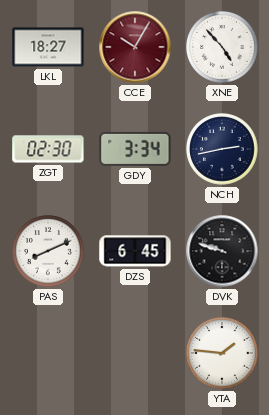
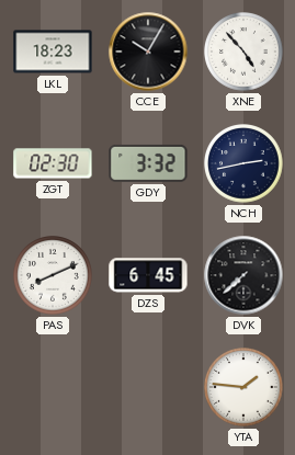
LKL: 18:27 -> 18:23
CCE dial: burgundy -> black
GDY: 3:34 -> 3:32
DVK: 9:48 -> 7:38
